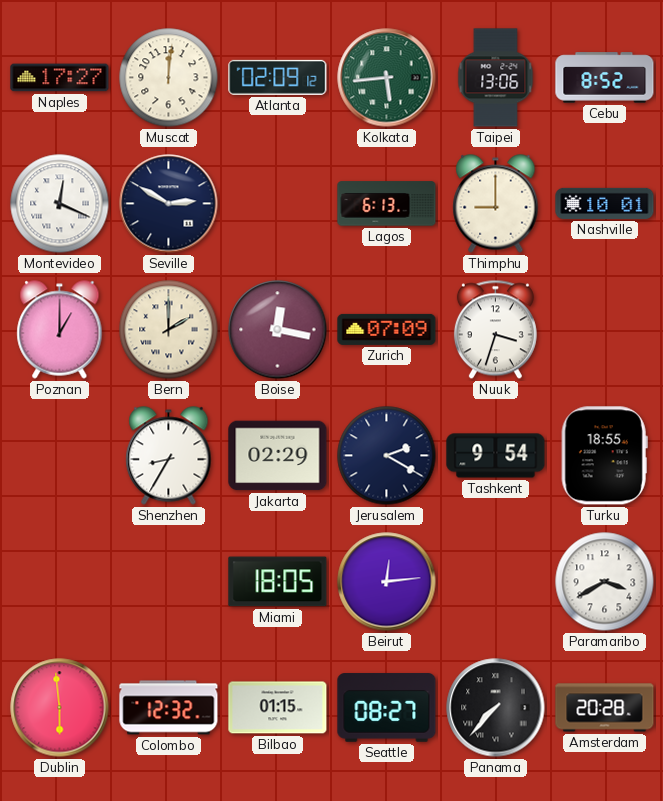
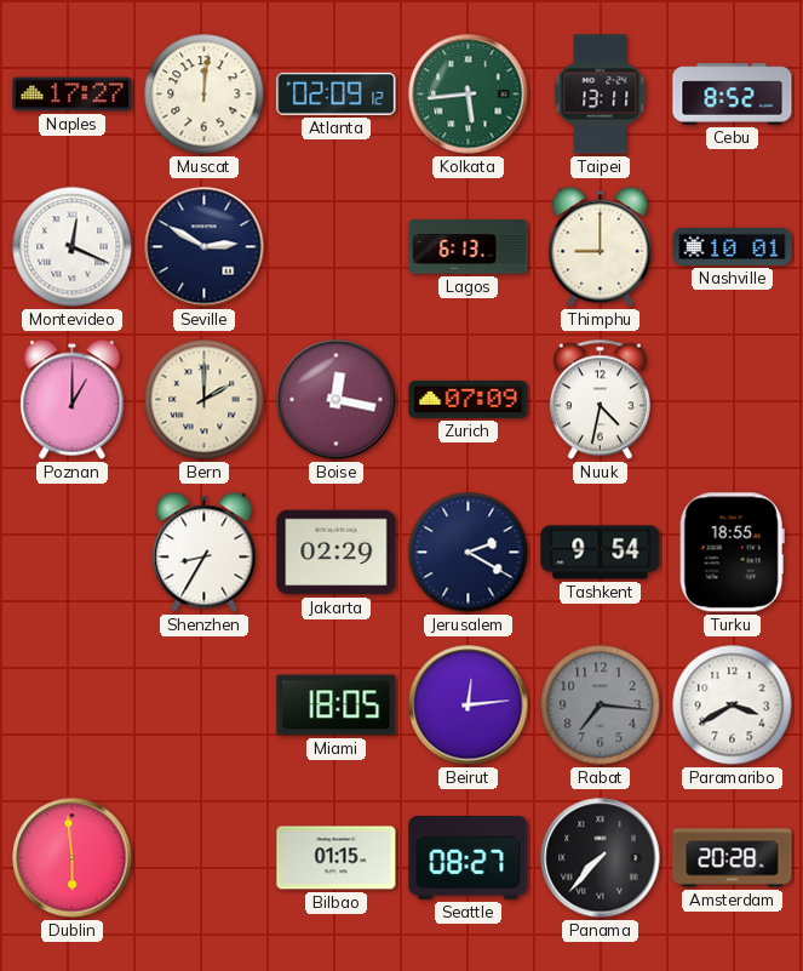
Taipei: 13:06 -> 13:11
Nuuk: 3:33 -> 4:32
Rabat: none -> 7:16
Colombo: 12:32 -> none
